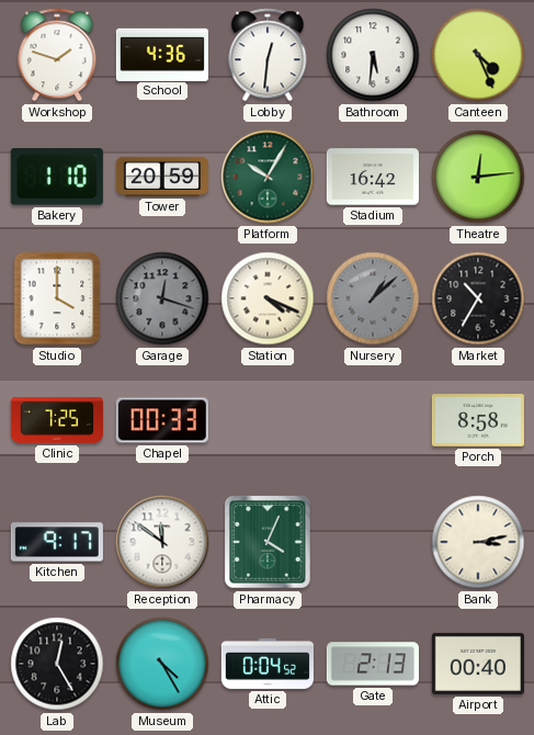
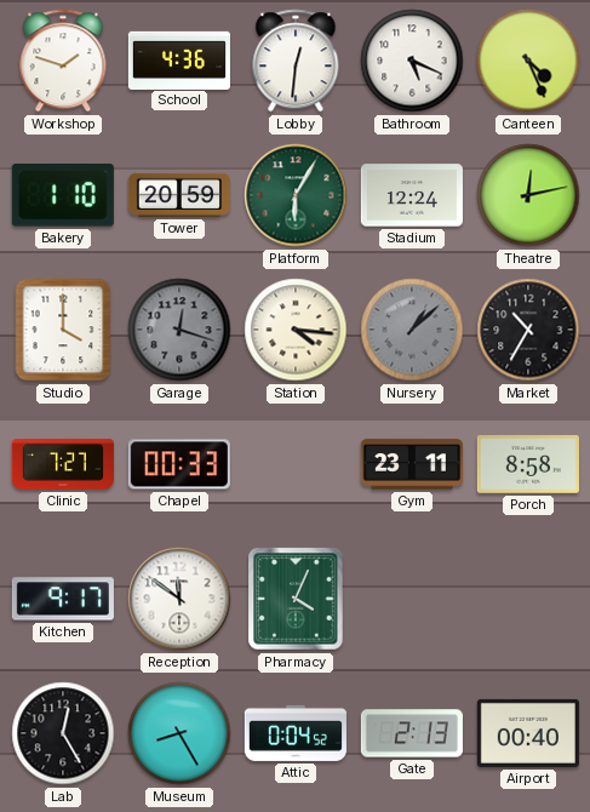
Bathroom: 5:31 -> 5:19
Platform: 10:05 -> 6:05
Stadium: 16:42 -> 12:24
Theatre: 12:14 -> 12:13
Station: 4:19 -> 4:16
Clinic: 7:25 -> 7:27
Gym: none -> 23:11
Bank: 3:13 -> none
Museum: 4:25 -> 8:25
